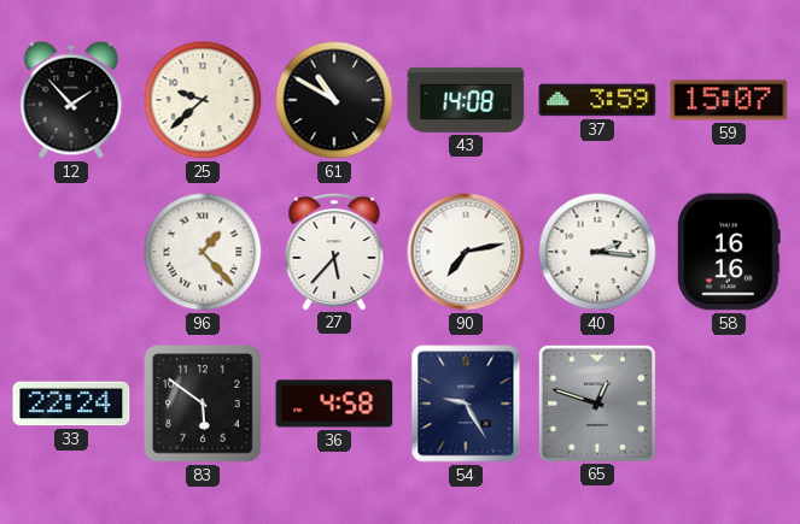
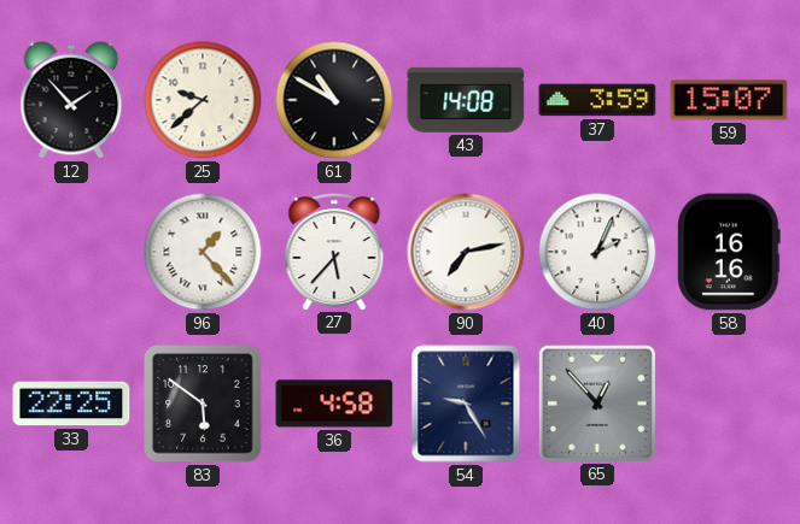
40: 2:16 -> 2:04
33: 22:24 -> 22:25
65: 12:48 -> 12:53
